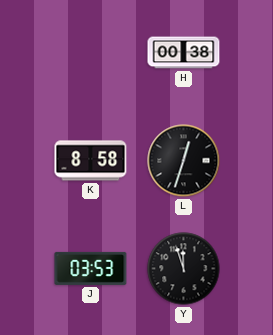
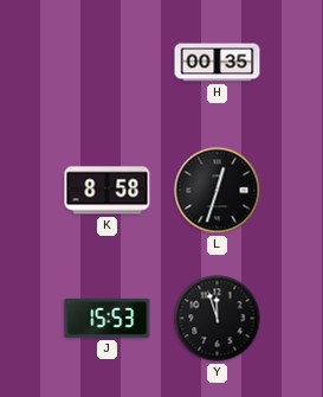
H: 00:38 -> 00:35
J: 03:53 -> 15:53
